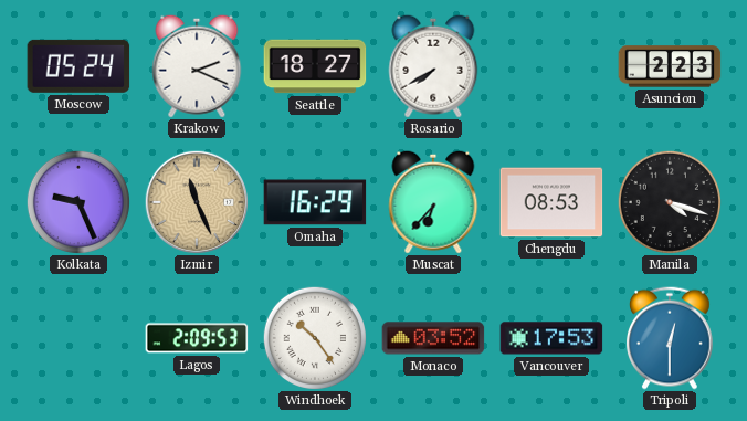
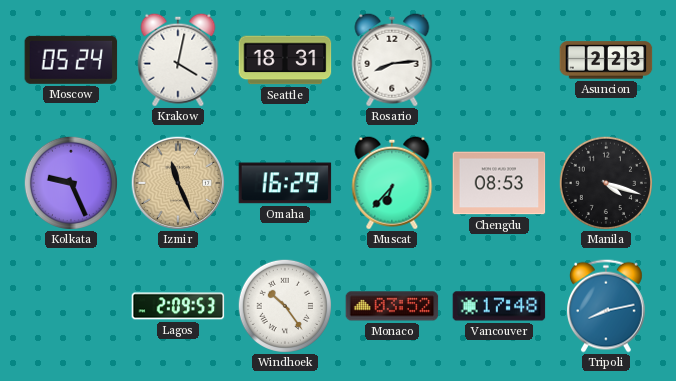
Krakow: 2:19 -> 4:02
Seattle: 18:27 -> 18:31
Rosario: 7:40 -> 8:14
Vancouver: 17:53 -> 17:48
Tripoli: 12:30 -> 8:13
